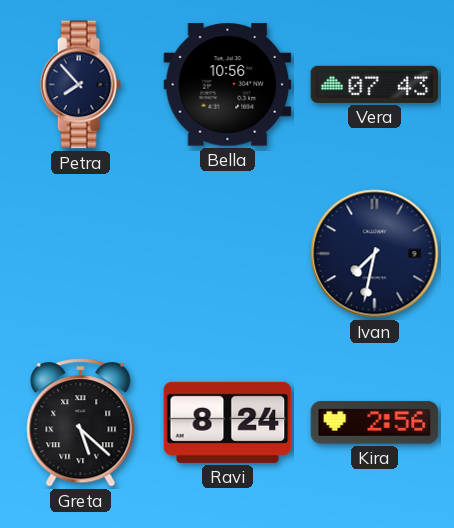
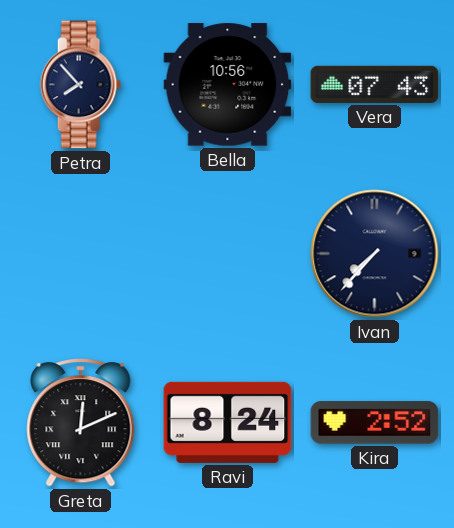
Ivan: 7:32 -> 7:37
Greta: 5:22 -> 12:11
Kira: 2:56 -> 2:52
